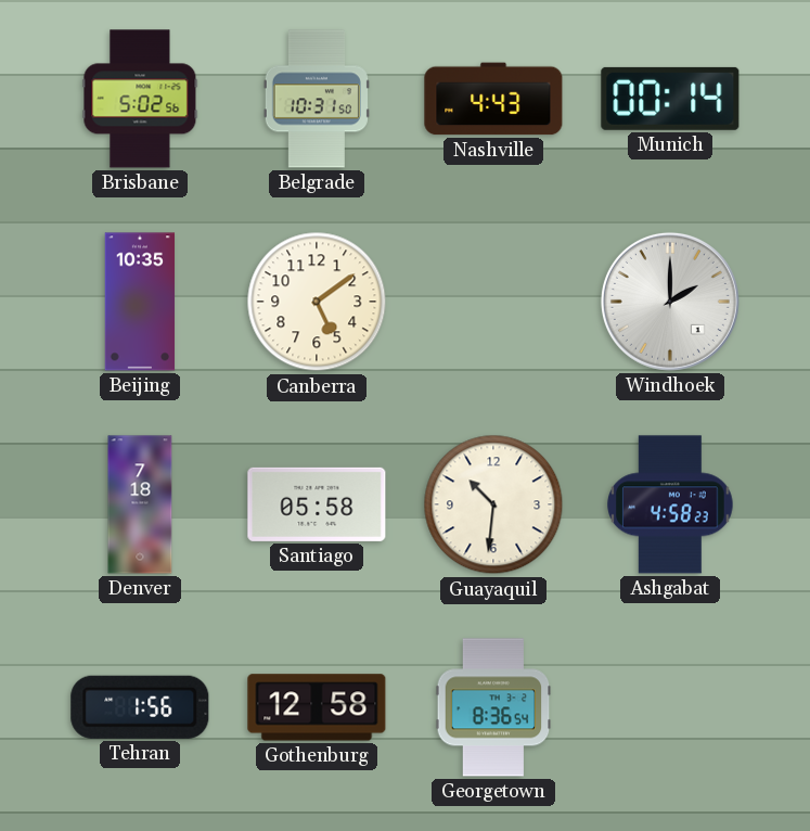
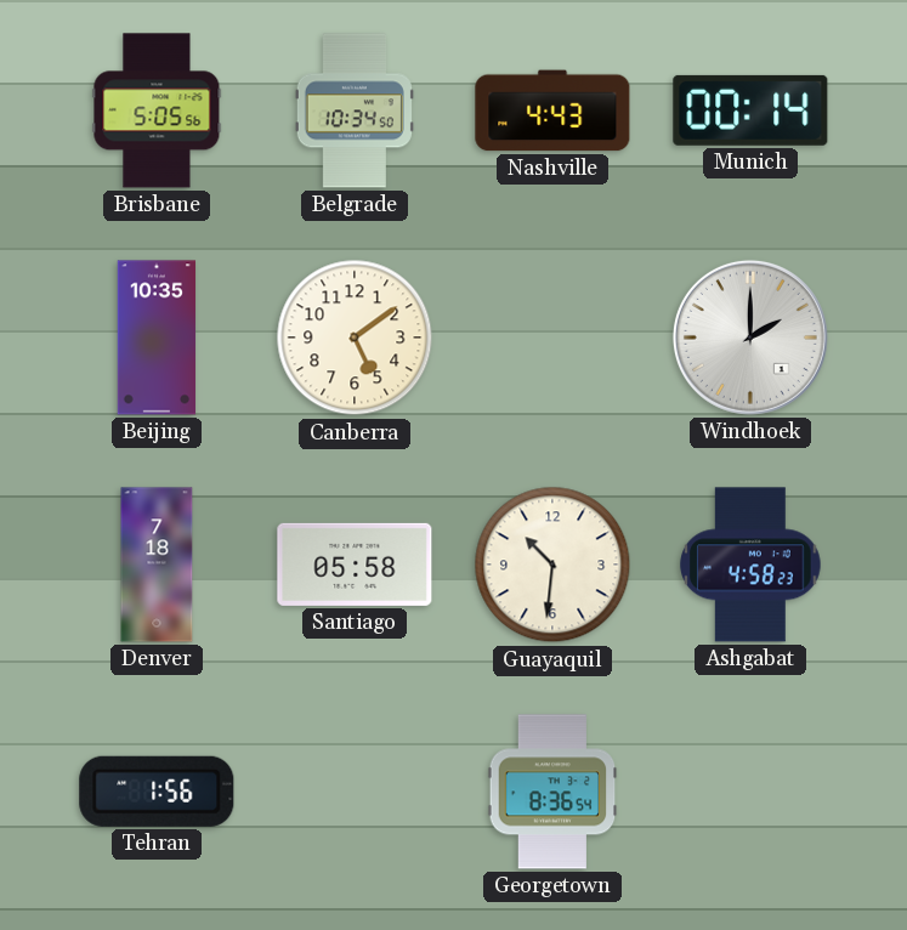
Brisbane: 5:02 -> 5:05
Belgrade: 10:31 -> 10:34
Gothenburg: 12:58 -> none
